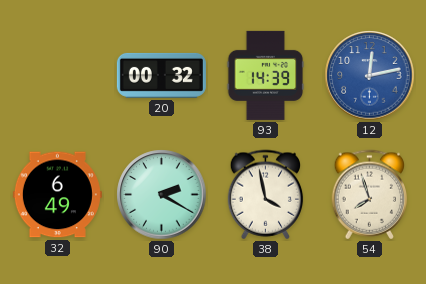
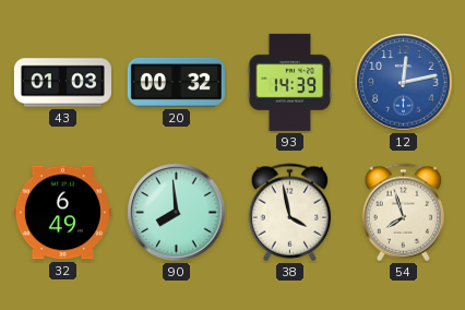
43: none -> 01:03
90: 2:20 -> 7:59
